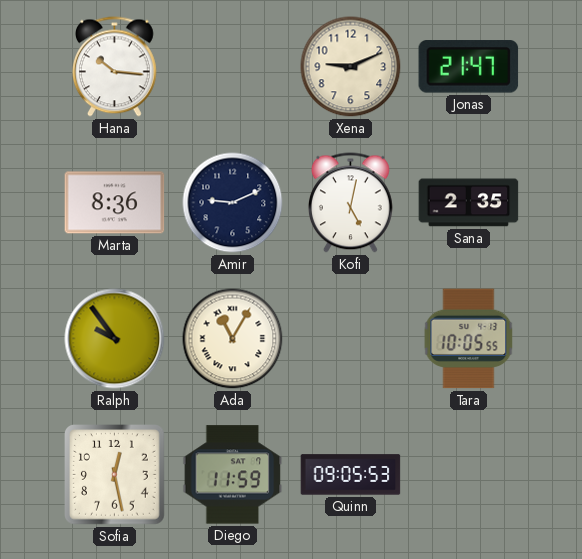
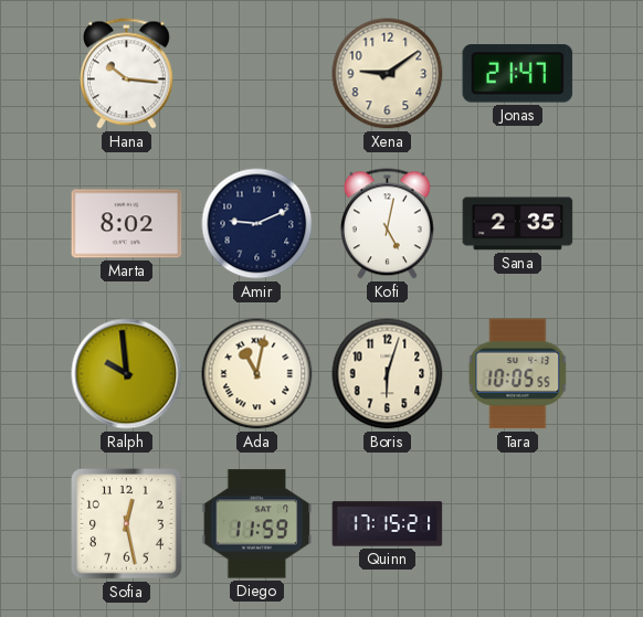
Xena: 9:11 -> 9:09
Marta: 8:36 -> 8:02
Ralph: 9:54 -> 9:59
Ada: 11:05 -> 11:02
Boris: none -> 6:03
Quinn: 09:05 -> 17:15
